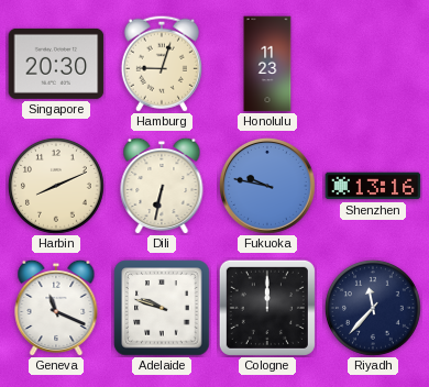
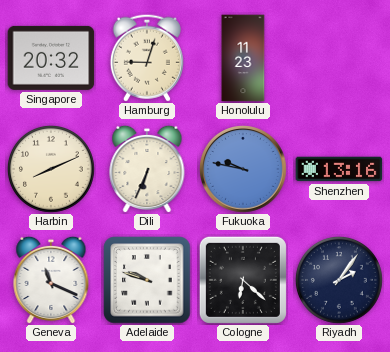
Singapore: 20:30 -> 20:32
Dili: 6:32 -> 6:34
Cologne: 12:00 -> 6:22
Riyadh: 11:37 -> 2:06
